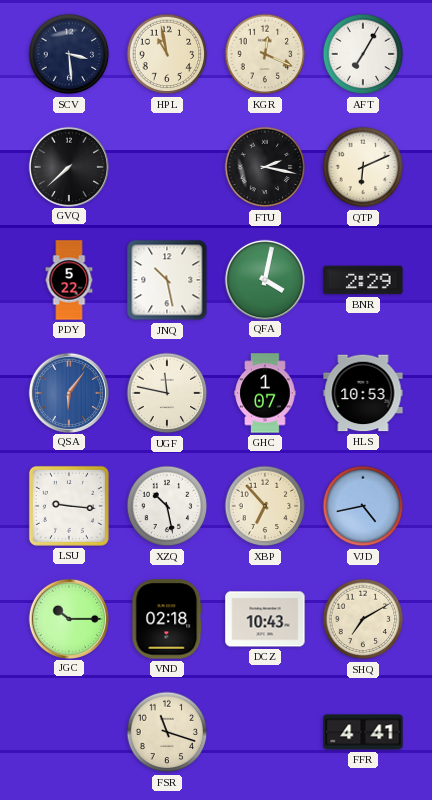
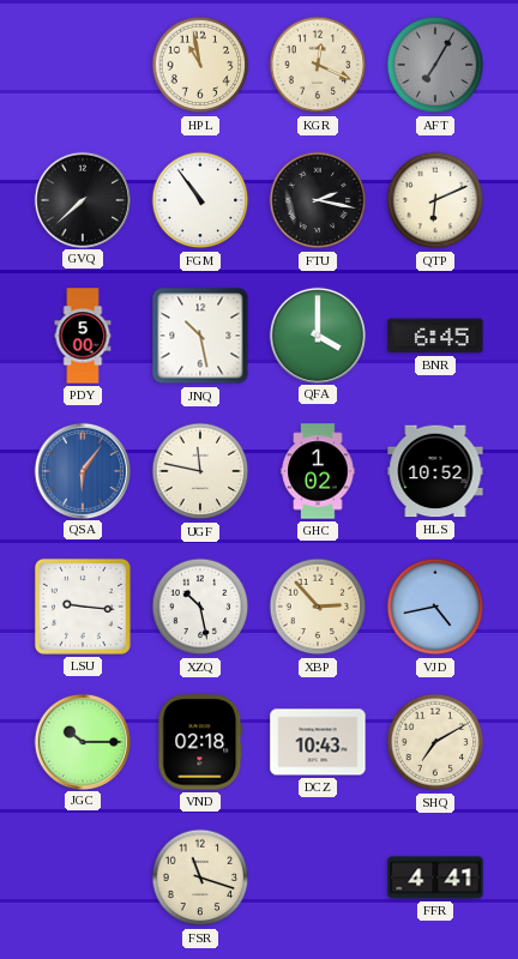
SCV: 3:29 -> none
AFT dial: white -> grey
FGM: none -> 10:54
PDY: 5:22 -> 5:00
QFA: 4:02 -> 4:00
BNR: 2:29 -> 6:45
GHC: 1:07 -> 1:02
HLS: 10:53 -> 10:52
XBP: 6:53 -> 2:53
